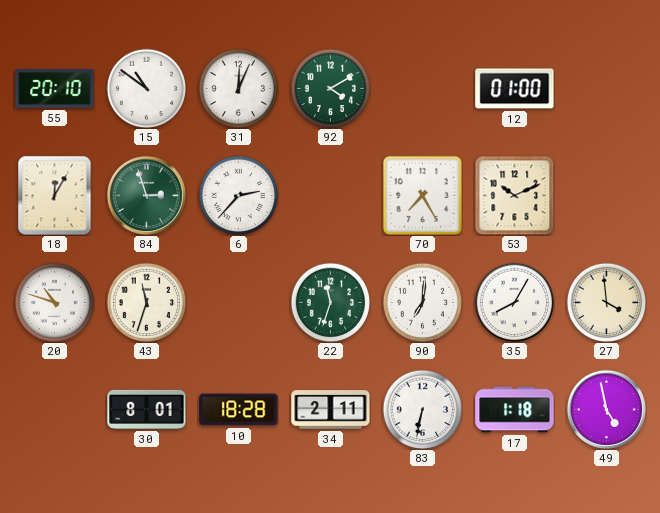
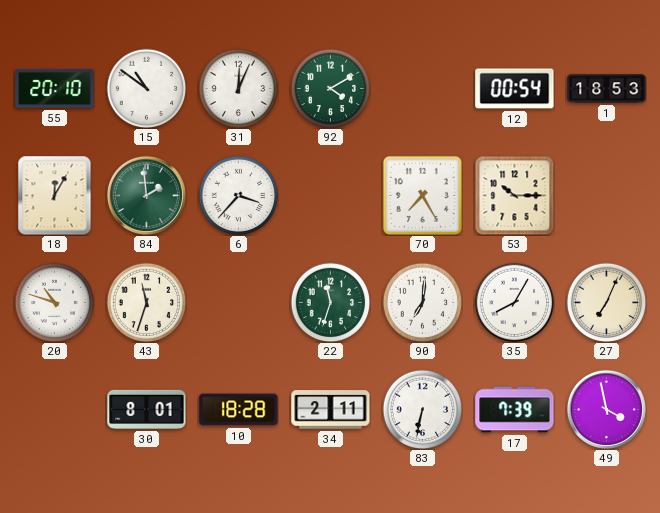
12: 01:00 -> 00:54
1: none -> 18:53
84: 2:57 -> 1:59
6: 2:37 -> 3:37
53: 10:11 -> 10:15
27: 3:59 -> 7:04
17: 1:18 -> 7:39
49: 4:58 -> 3:58
